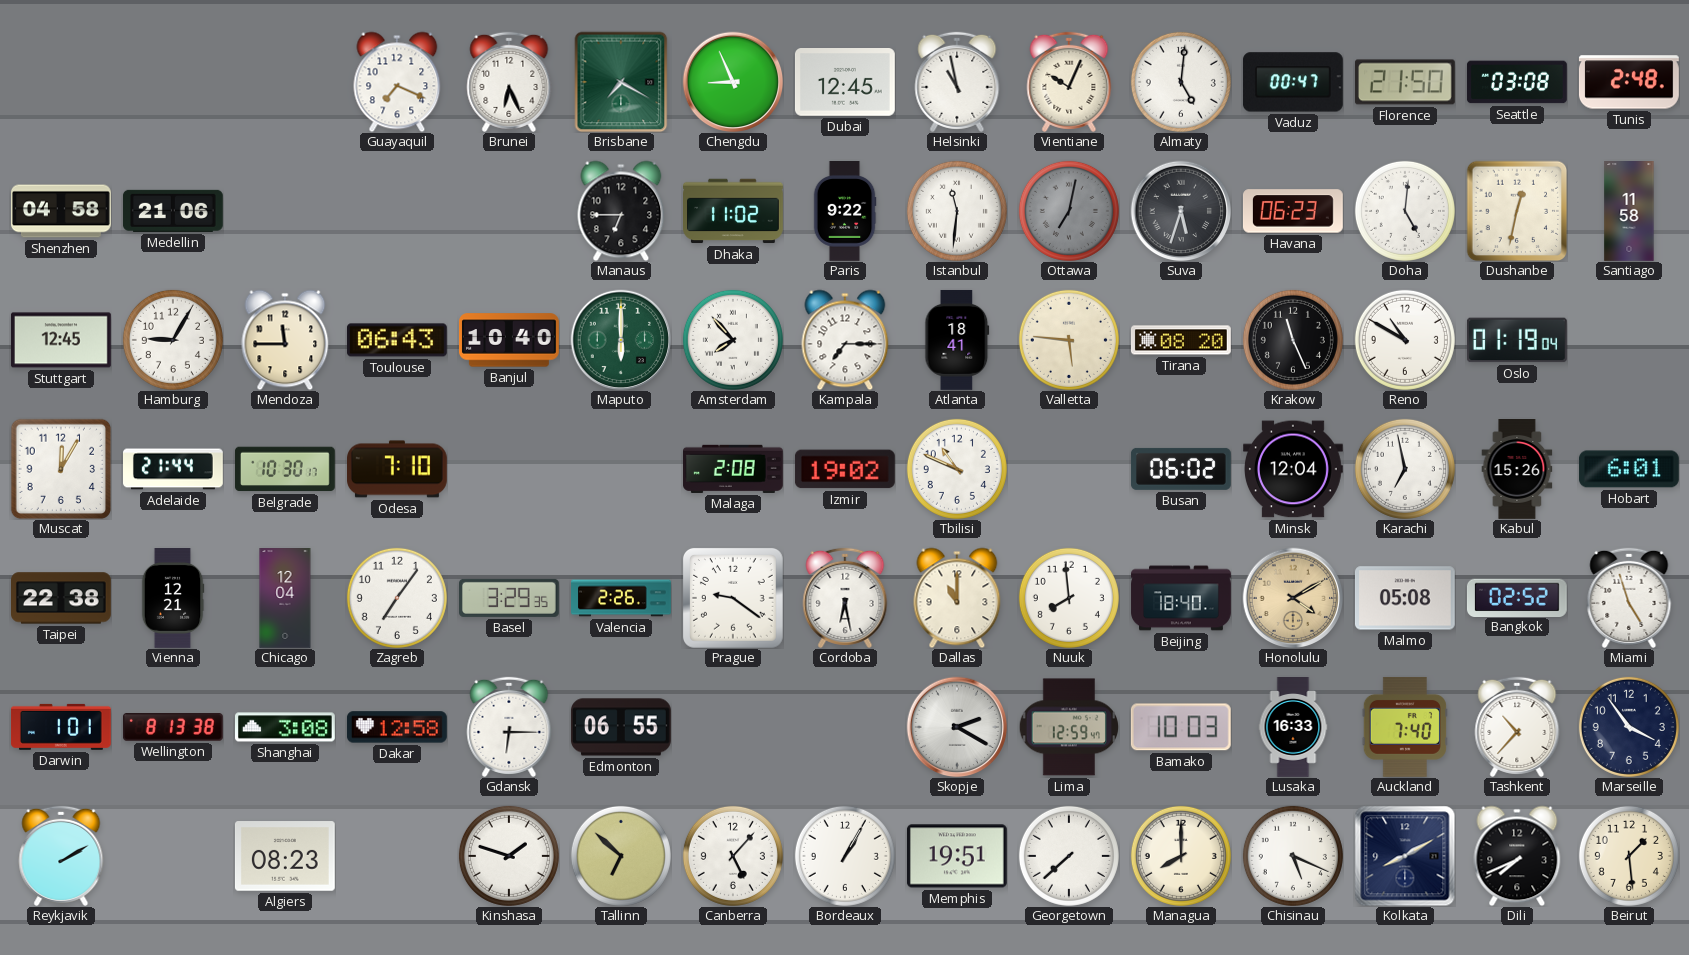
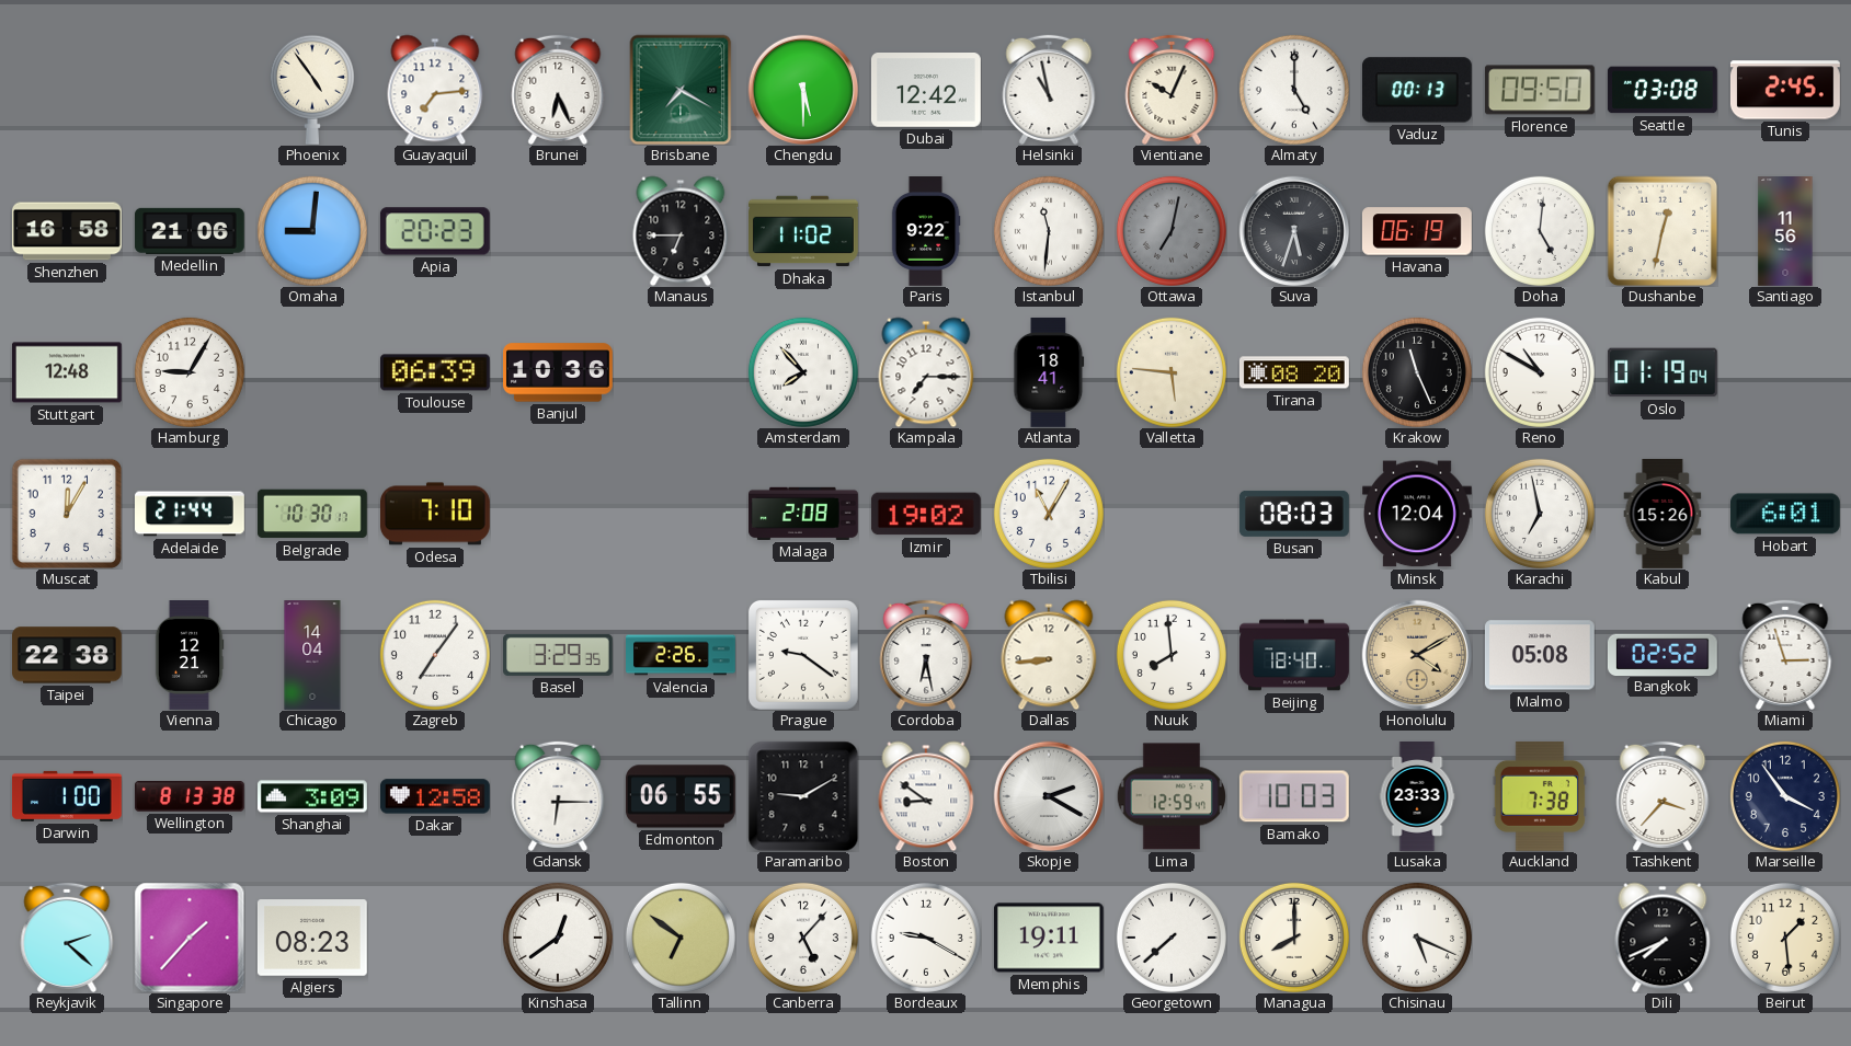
Phoenix: none -> 4:54
Guayaquil: 7:19 -> 7:14
Chengdu: 8:56 -> 5:30
Dubai: 12:45 -> 12:42
Almaty: 5:01 -> 5:00
Vaduz: 00:47 -> 00:13
Florence: 21:50 -> 09:50
Tunis: 2:48 -> 2:45
Shenzhen: 04:58 -> 16:58
Omaha: none -> 9:01
Apia: none -> 20:23
Havana: 06:23 -> 06:19
Santiago: 11:58 -> 11:56
Stuttgart: 12:45 -> 12:48
Mendoza: 11:45 -> none
Toulouse: 06:43 -> 06:39
Banjul: 10:40 -> 10:36
Maputo: 6:00 -> none
Tbilisi: 10:49 -> 11:05
Busan: 06:02 -> 08:03
Chicago: 12:04 -> 14:04
Dallas: 11:00 -> 8:44
Miami: 4:57 -> 2:57
Darwin: 1:01 -> 1:00
Shanghai: 3:08 -> 3:09
Paramaribo: none -> 9:10
Boston: none -> 8:51
Lusaka: 16:33 -> 23:33
Auckland: 7:40 -> 7:38
Tashkent: 10:37 -> 3:37
Reykjavik: 2:10 -> 2:22
Singapore: none -> 1:37
Kinshasa: 1:48 -> 12:39
Tallinn: 6:52 -> 6:51
Bordeaux: 1:05 -> 9:20
Memphis: 19:51 -> 19:11
Kolkata: 8:10 -> none
